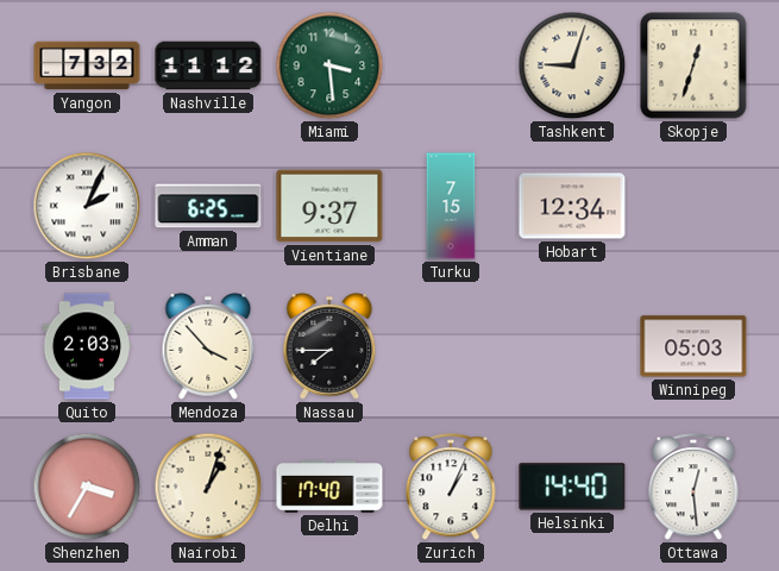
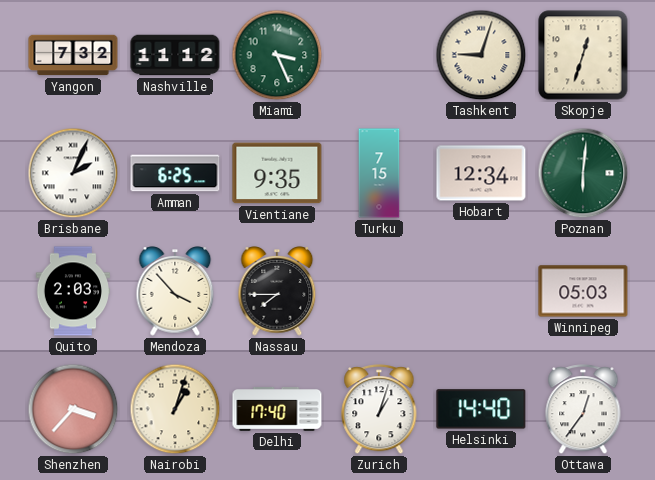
Miami: 3:29 -> 3:26
Vientiane: 9:37 -> 9:35
Poznan: none -> 6:01
Shenzhen: 3:35 -> 3:37
Zurich: 1:04 -> 1:03
Ottawa: 12:29 -> 12:36
